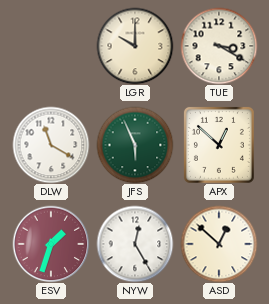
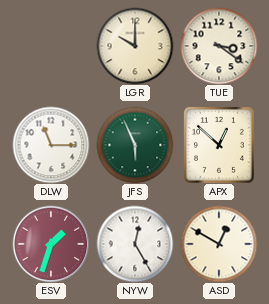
TUE: 3:20 -> 3:21
DLW: 11:20 -> 11:15
ASD: 12:52 -> 12:50
